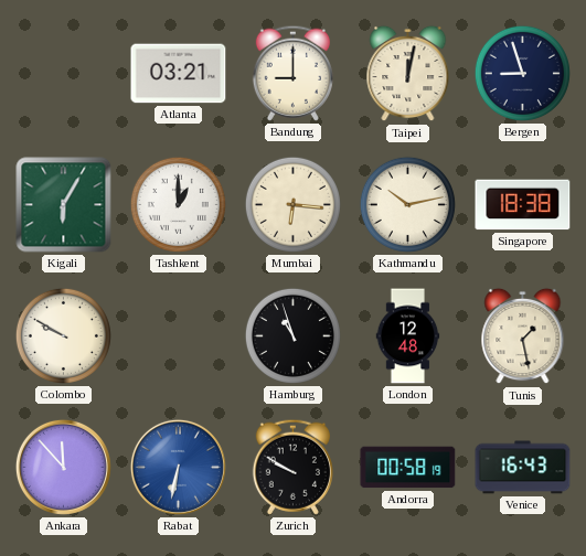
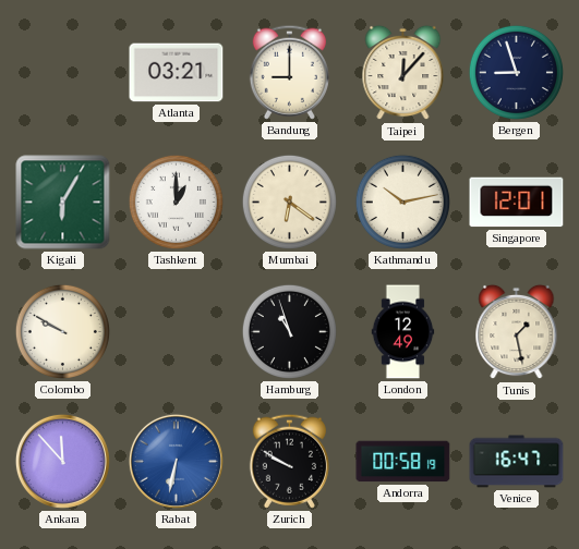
Taipei: 12:02 -> 12:07
Mumbai: 6:16 -> 6:21
Singapore: 18:38 -> 12:01
London: 12:48 -> 12:49
Venice: 16:43 -> 16:47
